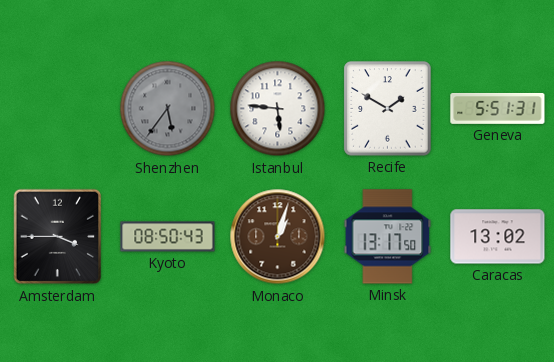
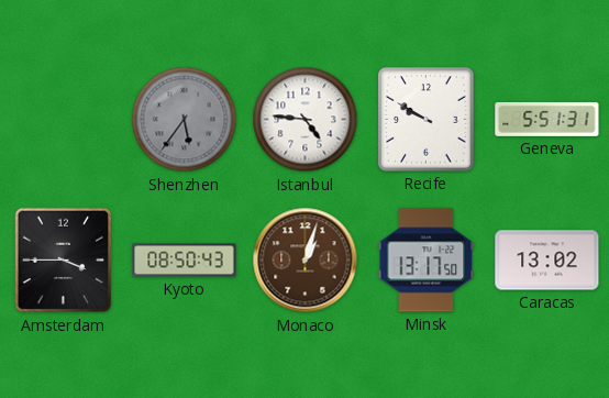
Istanbul: 5:46 -> 4:46
Recife: 1:50 -> 9:50
